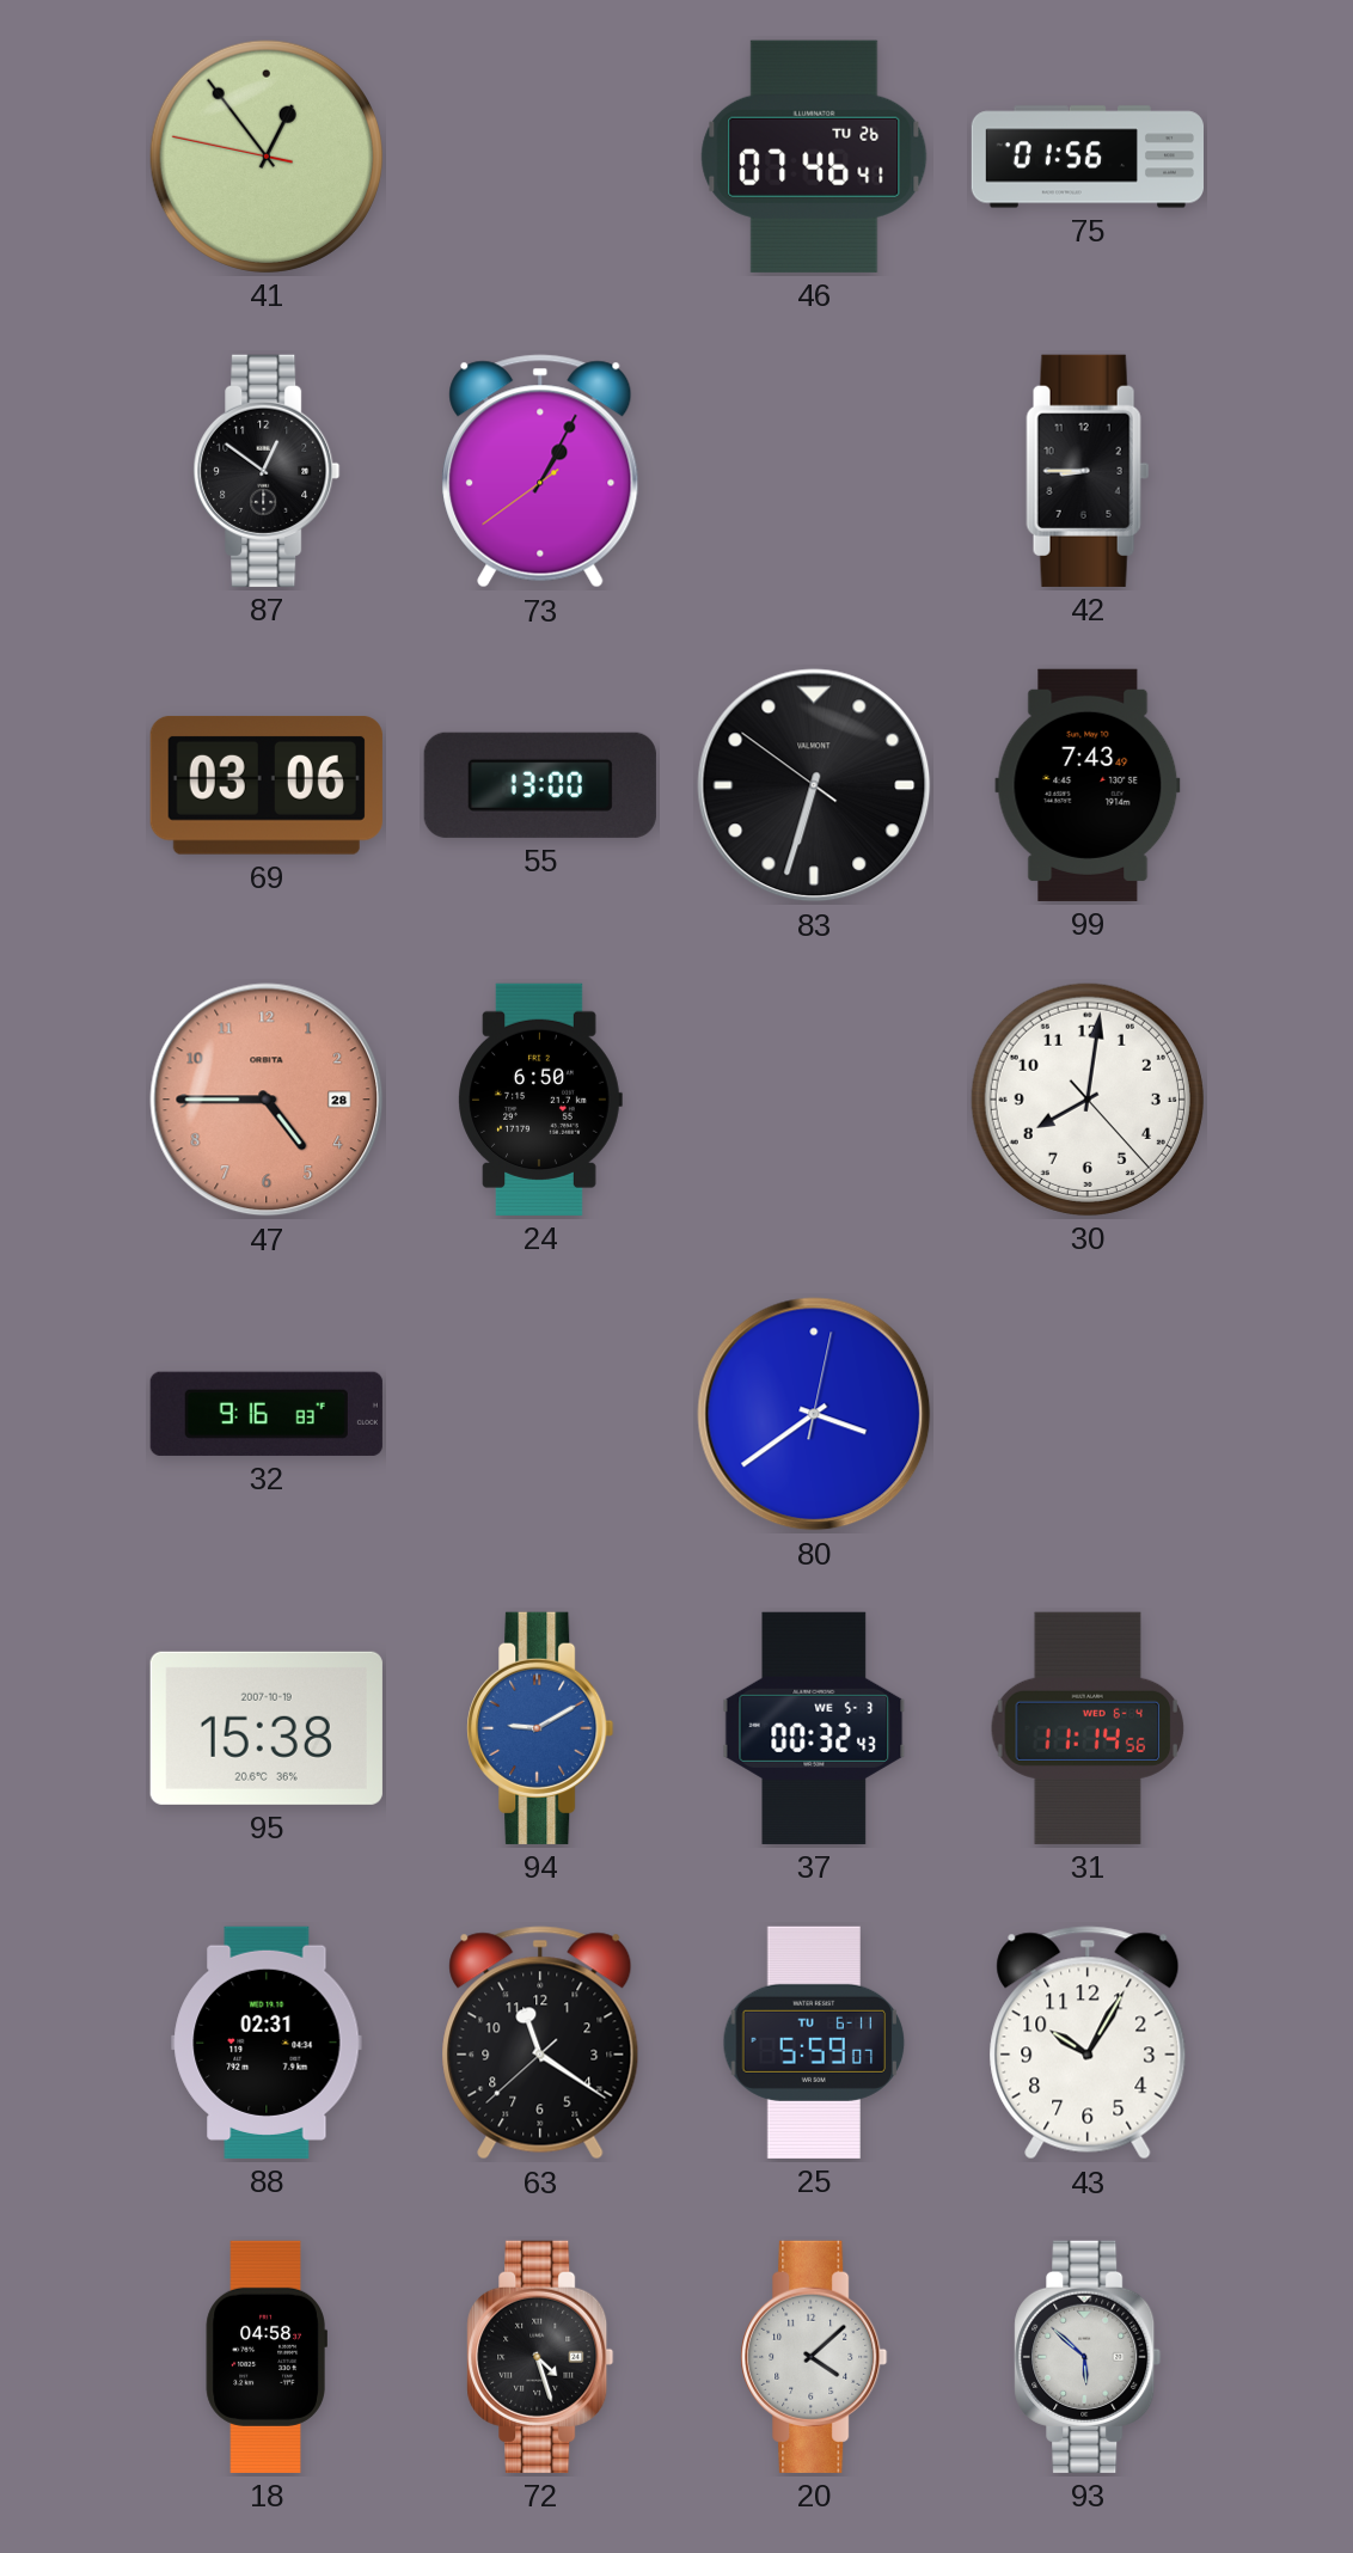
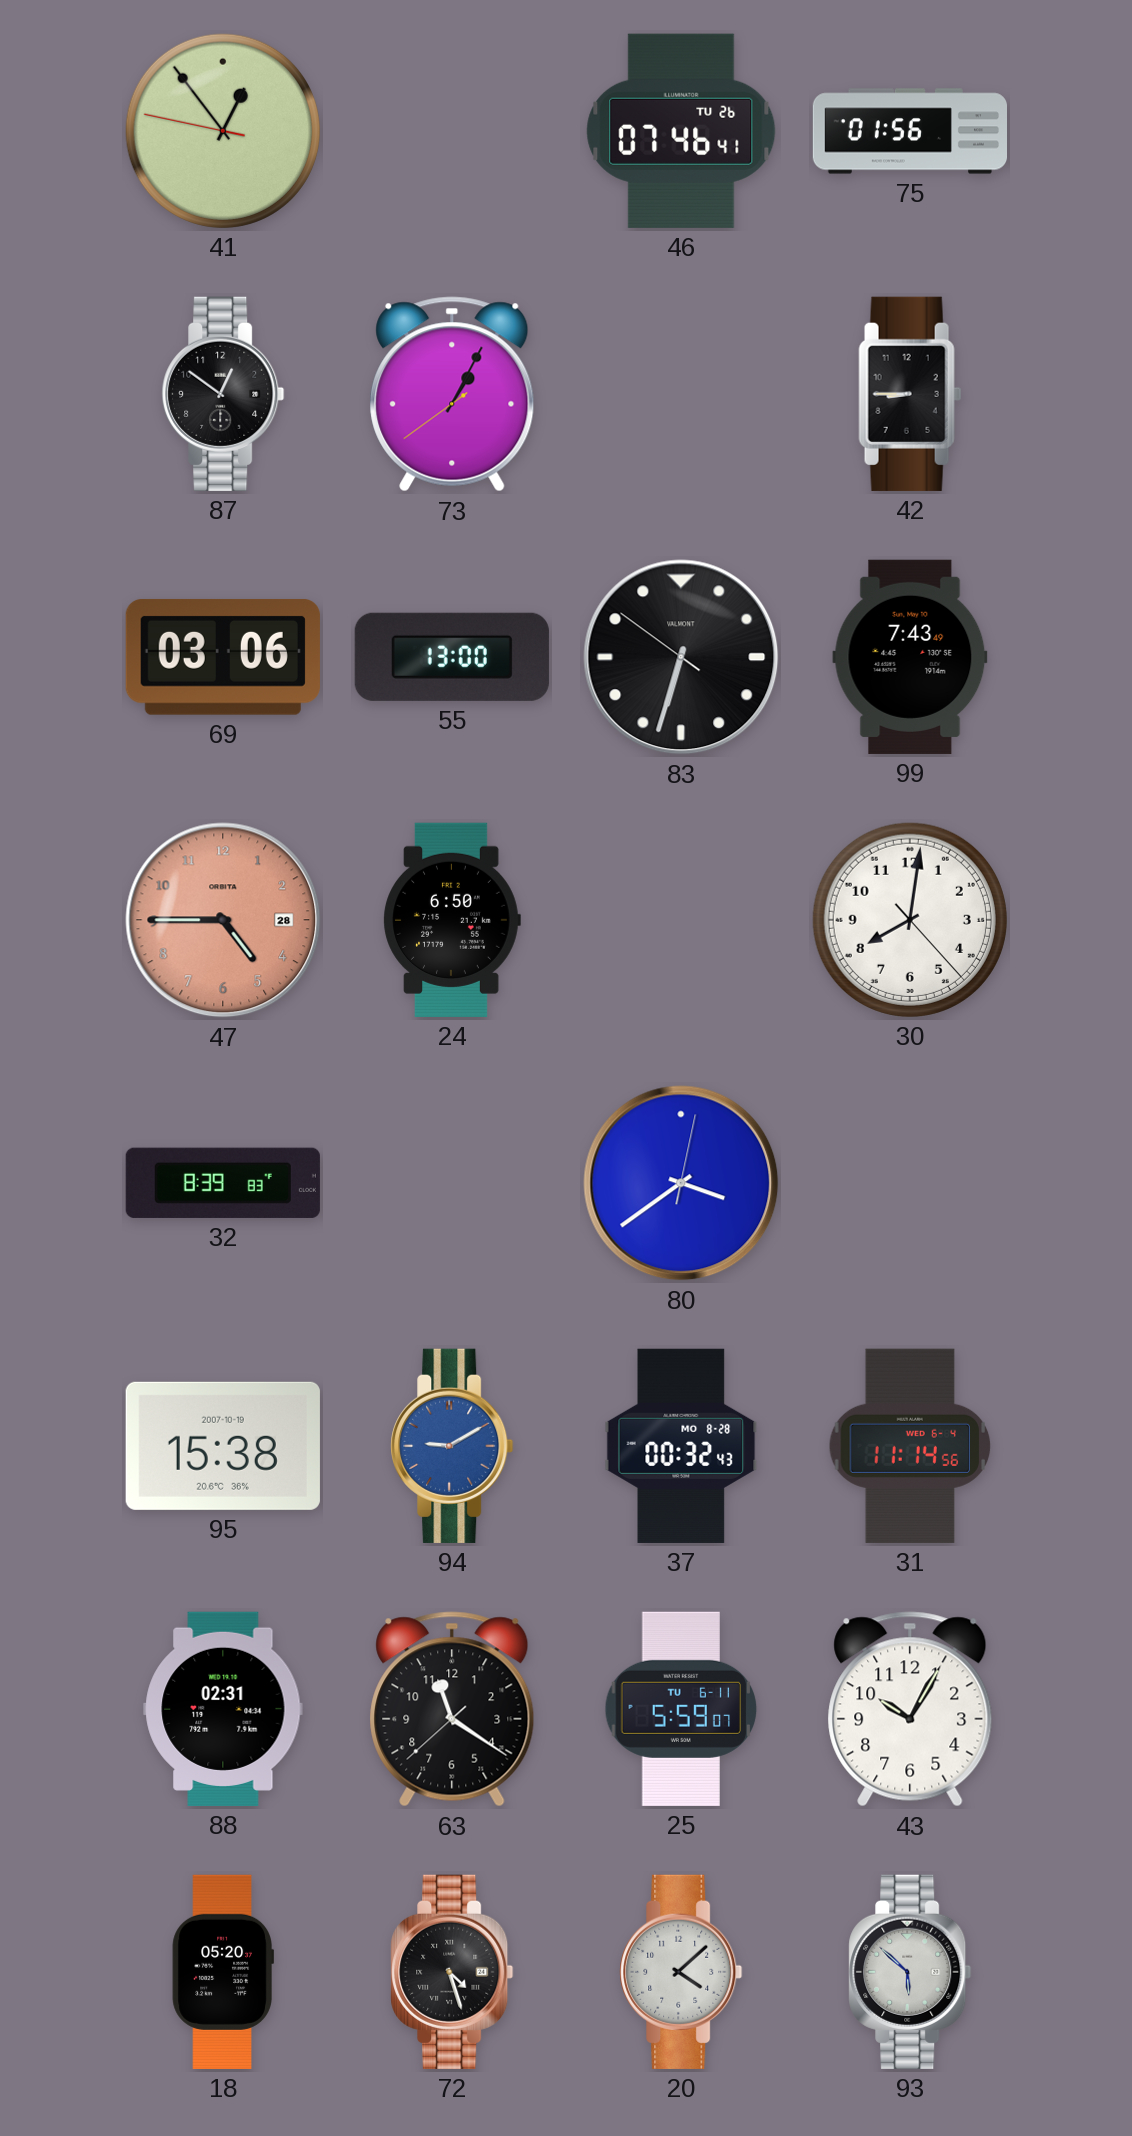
32: 9:16 -> 8:39
37 date: WE 5-3 -> MO 8-28
18: 04:58 -> 05:20
